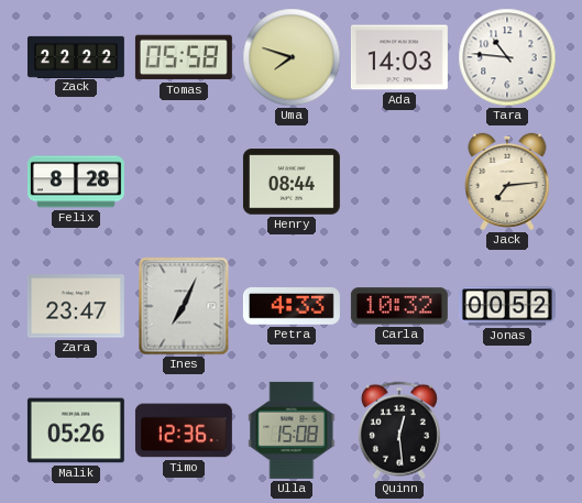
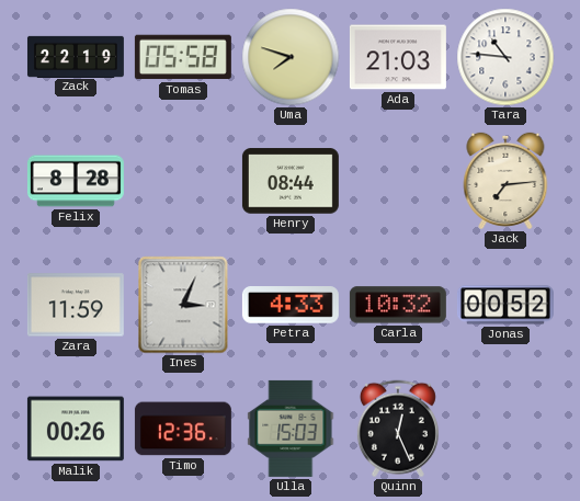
Zack: 22:22 -> 22:19
Ada: 14:03 -> 21:03
Zara: 23:47 -> 11:59
Ines: 7:04 -> 3:04
Malik: 05:26 -> 00:26
Ulla: 15:08 -> 15:03
Quinn: 12:29 -> 12:26
